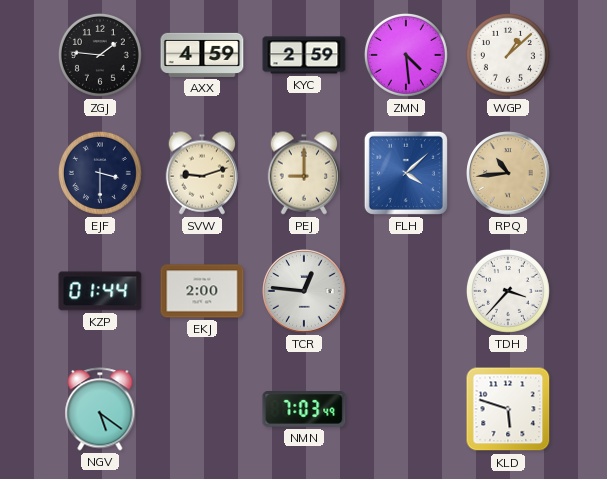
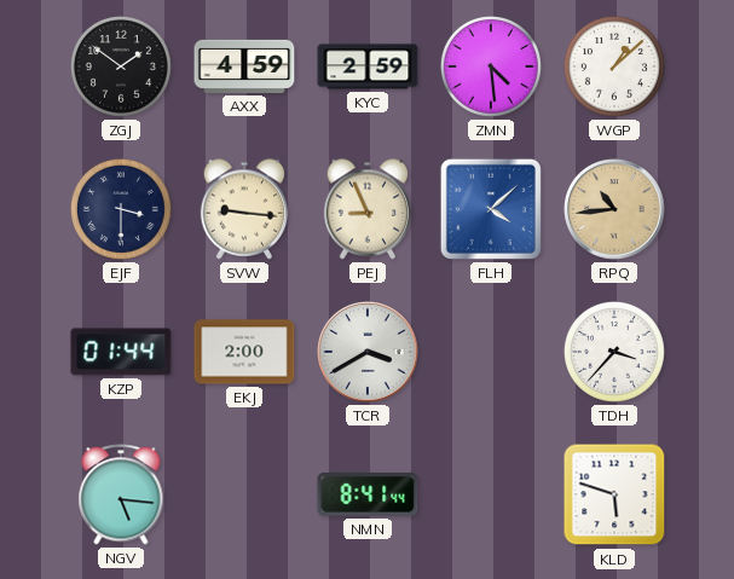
ZGJ: 1:46 -> 1:51
SVW: 9:12 -> 9:16
PEJ: 9:00 -> 8:56
TCR: 12:46 -> 3:40
NGV: 5:21 -> 5:16
NMN: 7:03 -> 8:41
